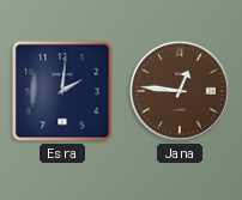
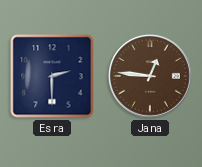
Esra: 2:01 -> 2:30
